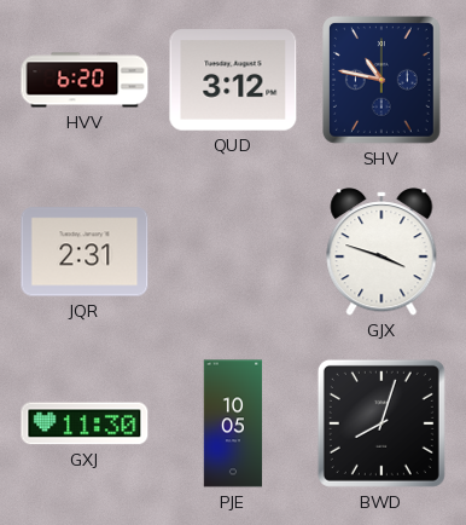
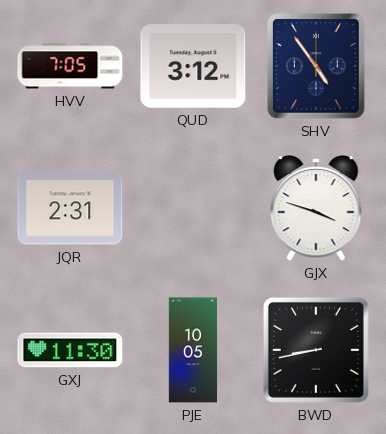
HVV: 6:20 -> 7:05
SHV: 10:47 -> 4:54
BWD: 8:03 -> 8:43
